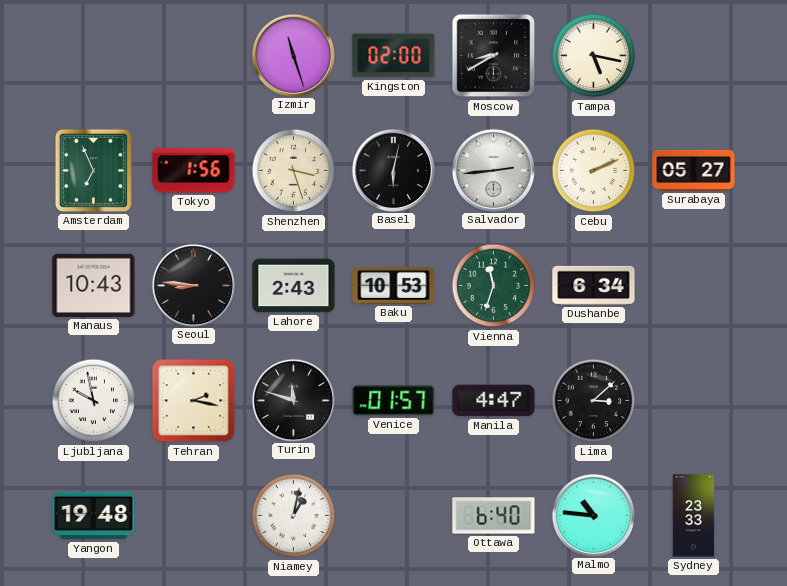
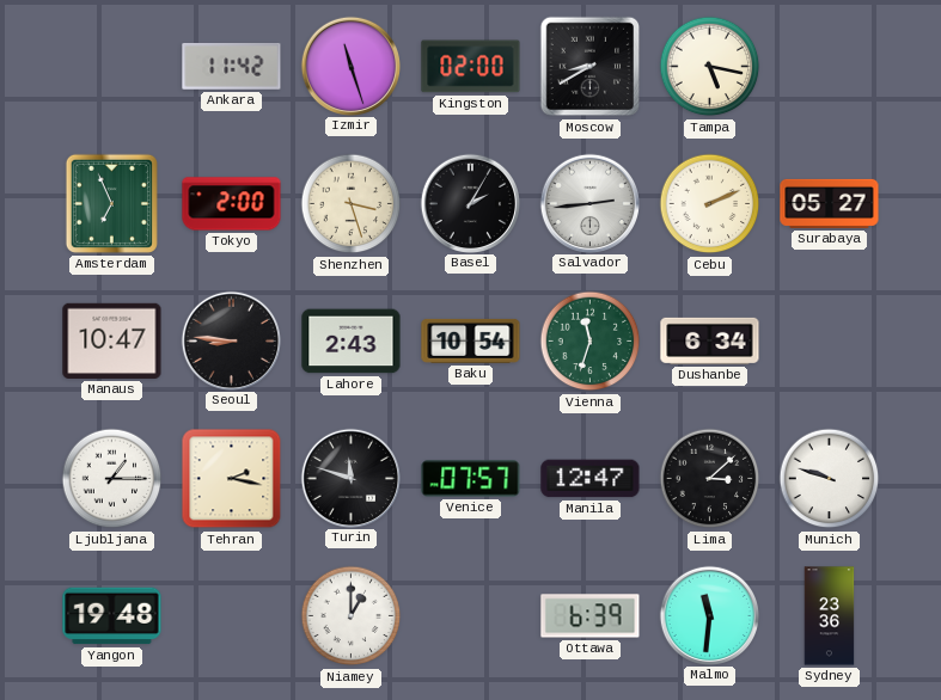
Ankara: none -> 11:42
Tokyo: 1:56 -> 2:00
Basel: 6:02 -> 2:05
Manaus: 10:43 -> 10:47
Baku: 10:53 -> 10:54
Ljubljana: 9:58 -> 1:15
Venice: 01:57 -> 07:57
Manila: 4:47 -> 12:47
Munich: none -> 9:48
Niamey: 1:02 -> 1:00
Ottawa: 6:40 -> 6:39
Malmo: 10:46 -> 11:31
Sydney: 23:33 -> 23:36
